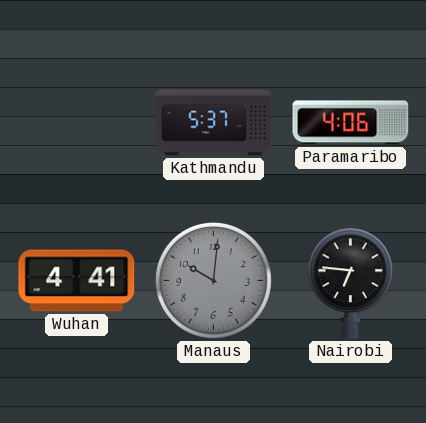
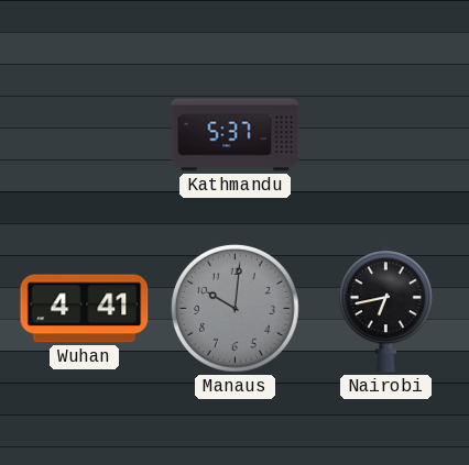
Paramaribo: 4:06 -> none
Nairobi: 6:46 -> 6:43
